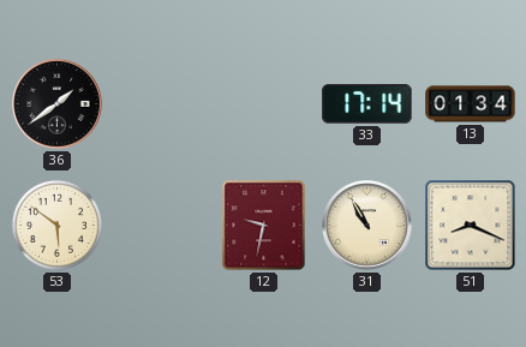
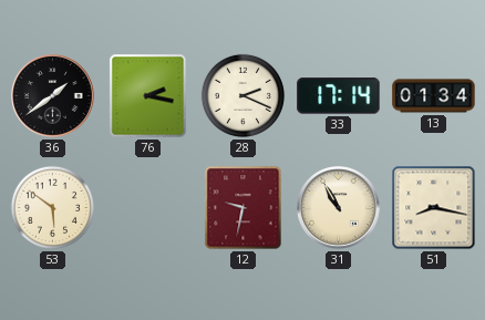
76: none -> 2:17
28: none -> 2:19
51: 8:19 -> 8:17
